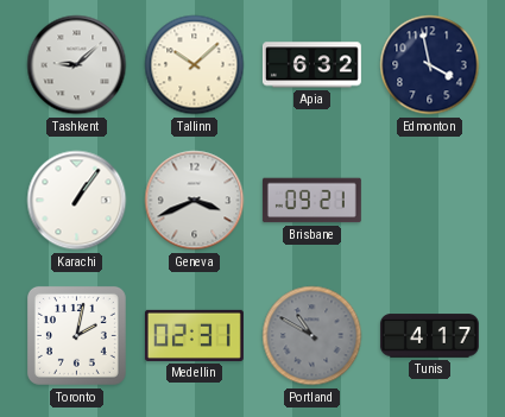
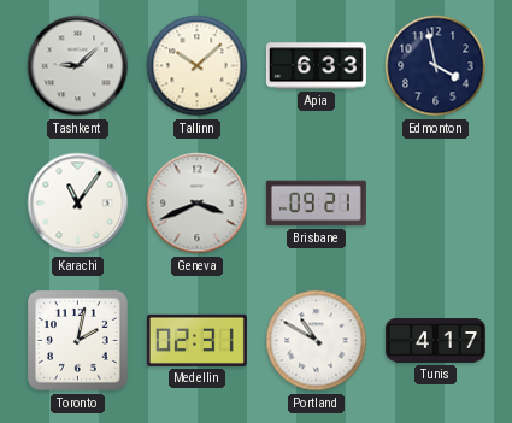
Apia: 6:32 -> 6:33
Karachi: 1:06 -> 11:06
Portland dial: grey -> white
